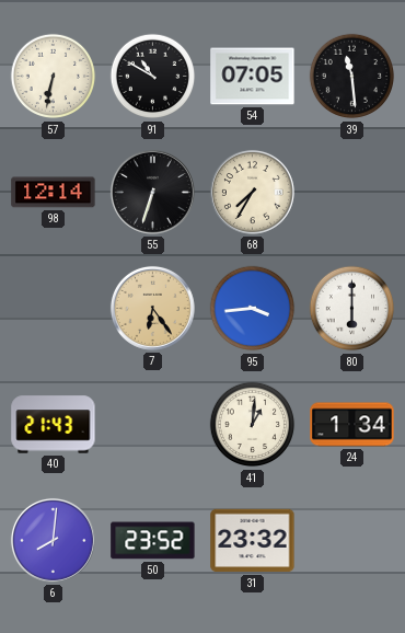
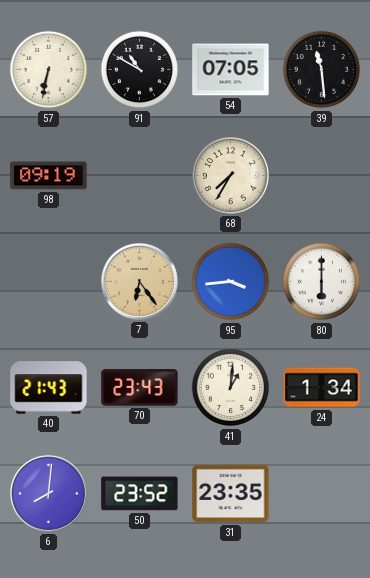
98: 12:14 -> 09:19
55: 6:33 -> none
70: none -> 23:43
31: 23:32 -> 23:35
